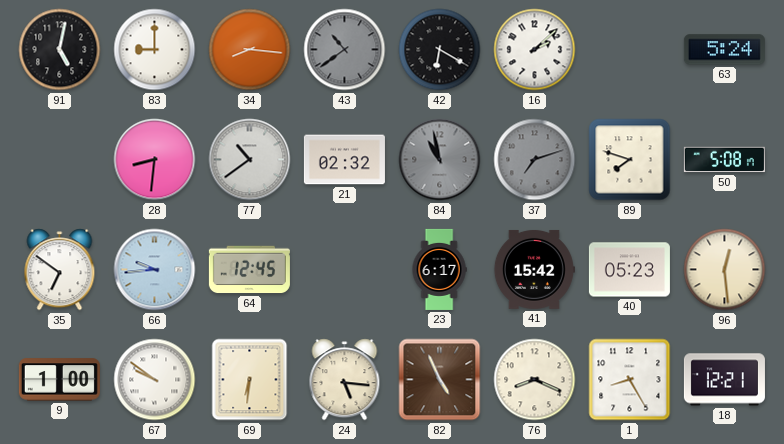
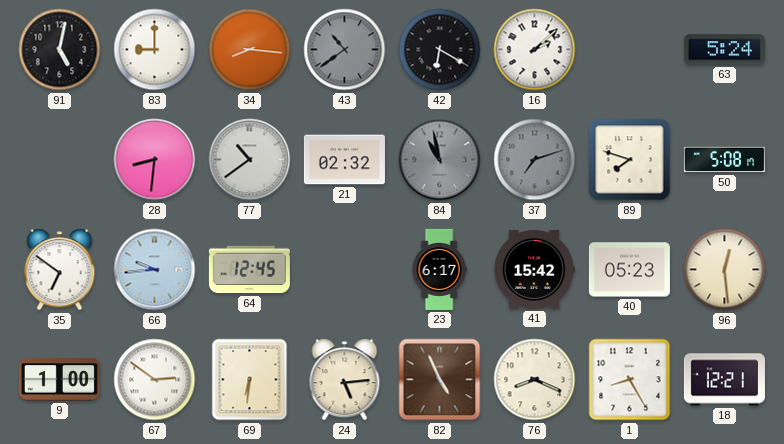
67: 9:51 -> 2:51
24: 5:16 -> 5:14
